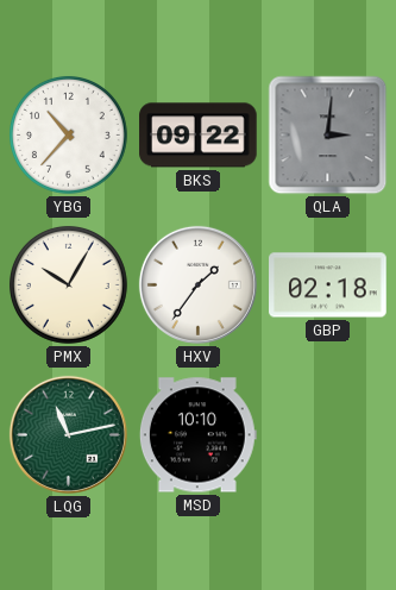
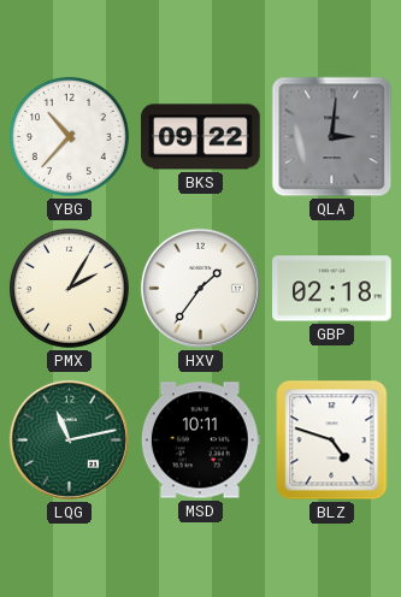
PMX: 10:05 -> 2:05
MSD: 10:10 -> 10:11
BLZ: none -> 4:48
